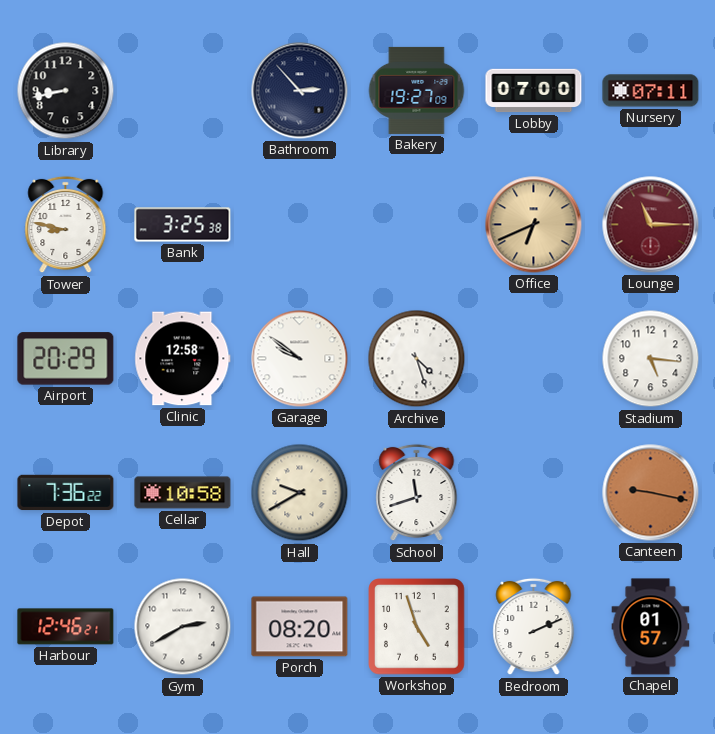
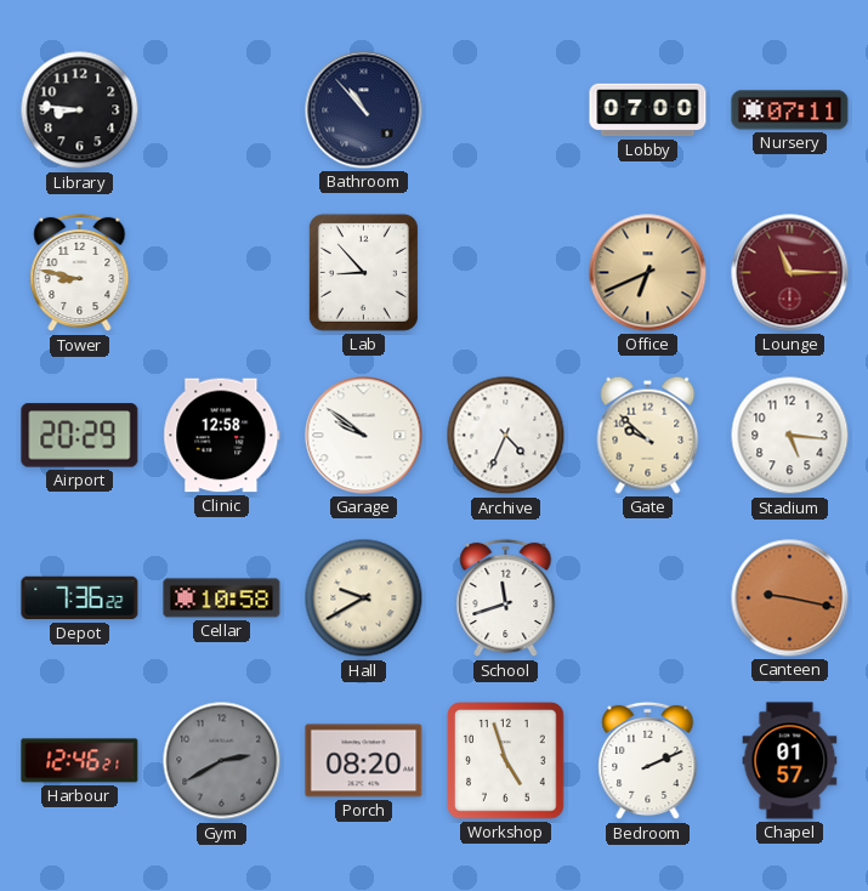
Library: 8:43 -> 8:46
Bathroom: 2:53 -> 10:53
Bakery: 19:27 -> none
Bank: 3:25 -> none
Lab: none -> 8:53
Archive: 4:27 -> 4:34
Gate: none -> 9:52
Gym dial: white -> grey
